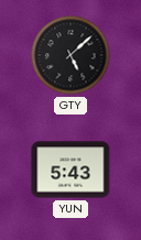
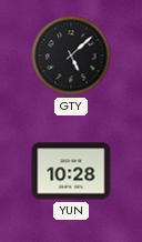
YUN: 5:43 -> 10:28
